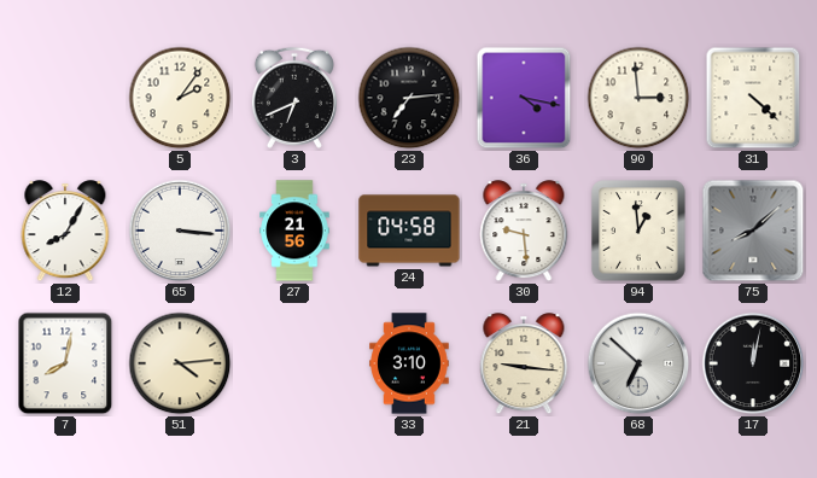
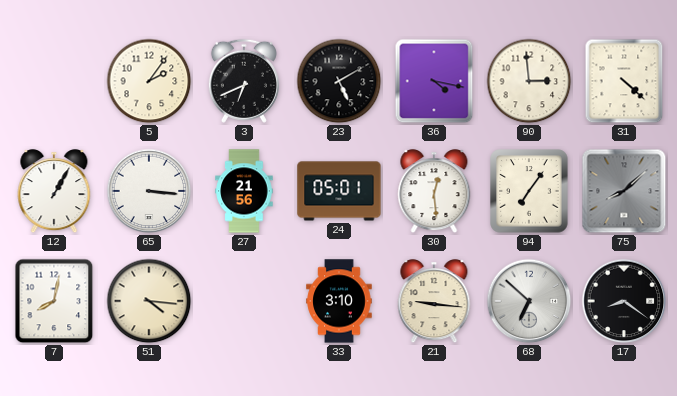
23: 7:14 -> 5:10
12: 8:05 -> 1:05
24: 04:58 -> 05:01
30: 9:29 -> 12:29
94: 12:59 -> 7:06
51: 4:14 -> 4:16
17: 12:02 -> 8:21
